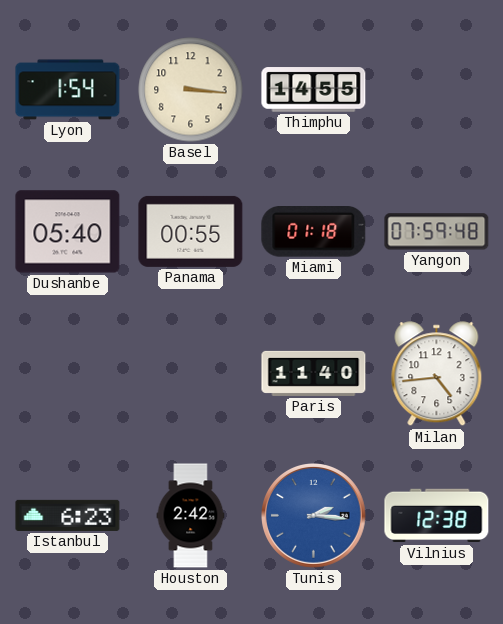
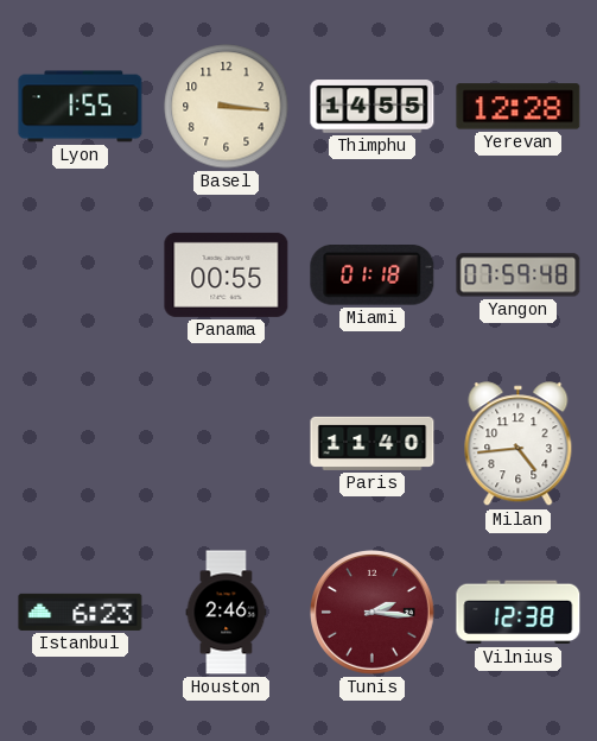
Lyon: 1:54 -> 1:55
Yerevan: none -> 12:28
Dushanbe: 05:40 -> none
Houston: 2:42 -> 2:46
Tunis dial: blue -> burgundy
